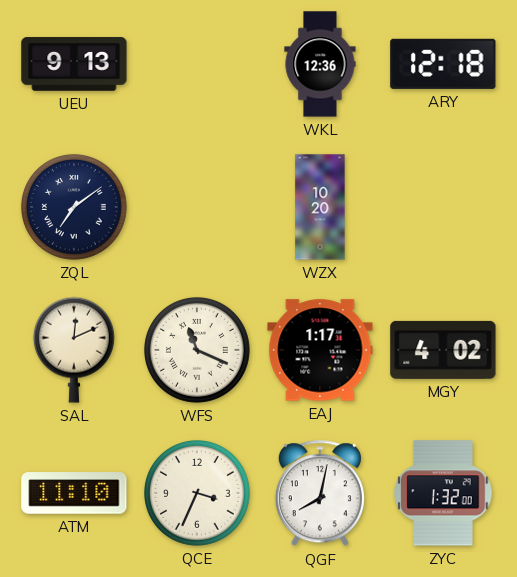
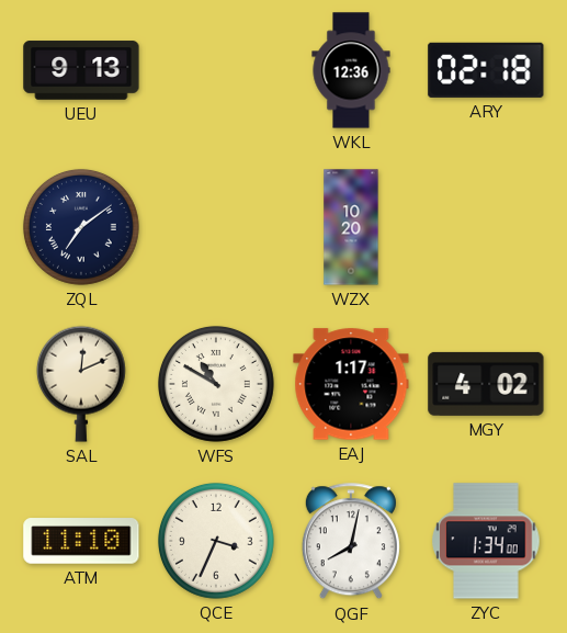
ARY: 12:18 -> 02:18
WFS: 11:19 -> 10:50
ZYC: 1:32 -> 1:34
